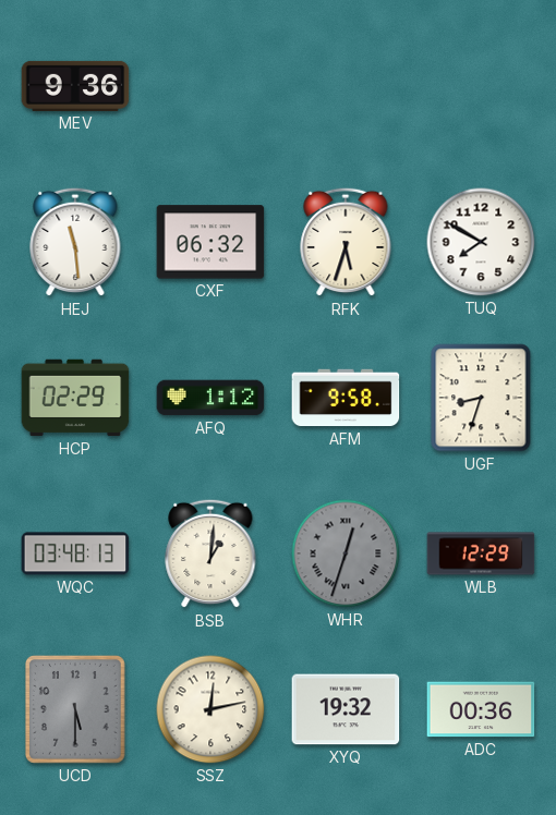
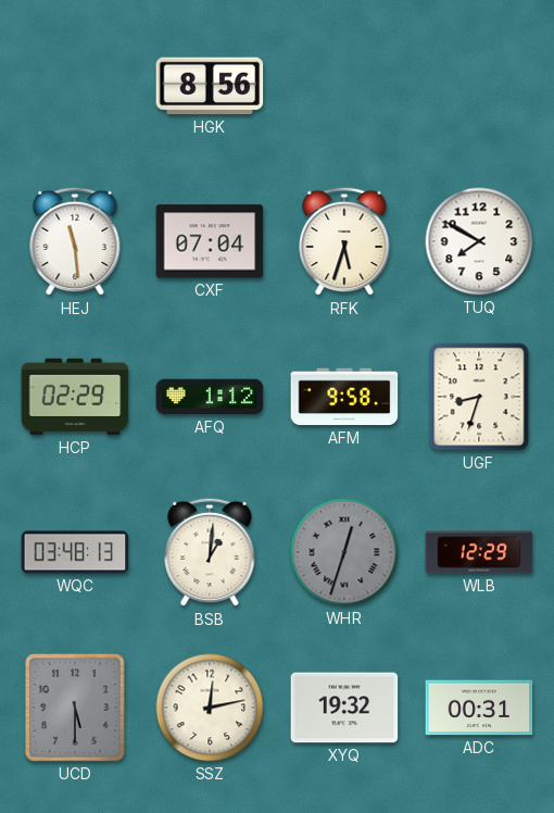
MEV: 9:36 -> none
HGK: none -> 8:56
CXF: 06:32 -> 07:04
ADC: 00:36 -> 00:31
